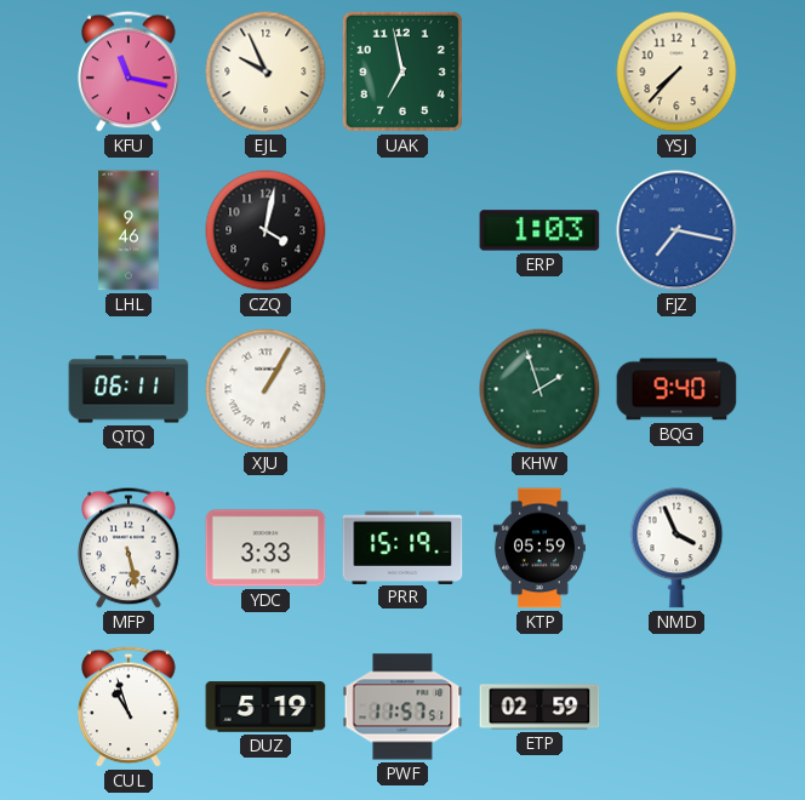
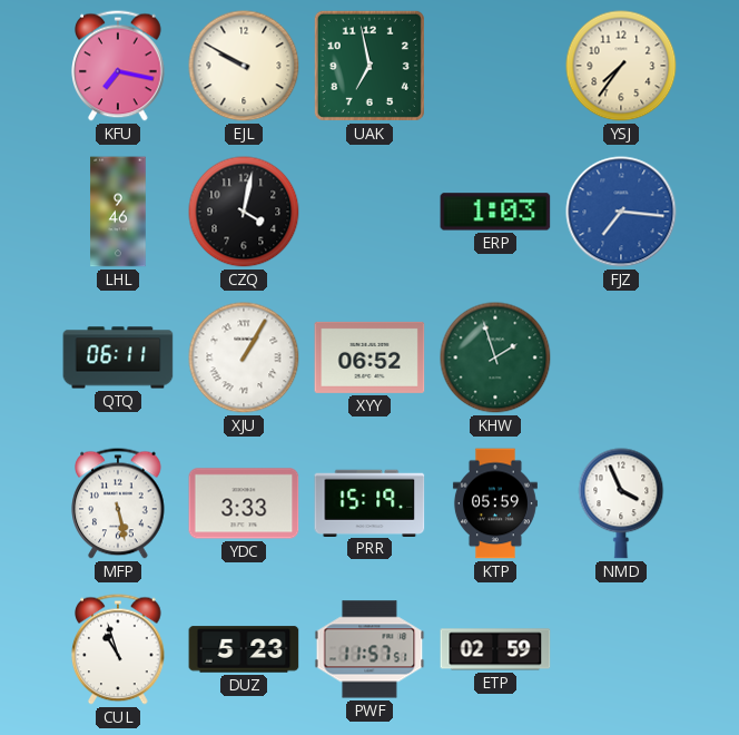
KFU: 11:17 -> 7:17
EJL: 9:56 -> 9:50
YSJ: 7:37 -> 7:36
FJZ: 7:17 -> 7:16
XYY: none -> 06:52
BQG: 9:40 -> none
DUZ: 5:19 -> 5:23
